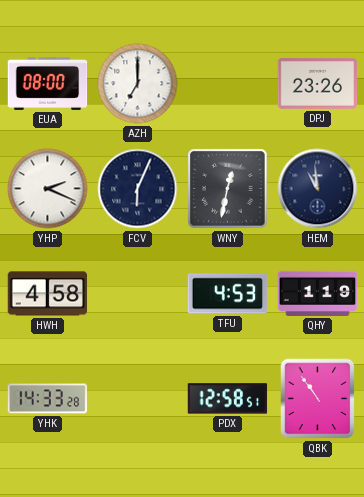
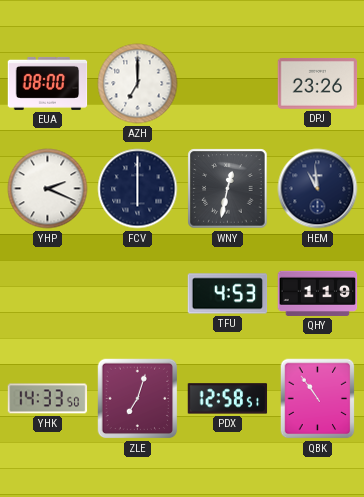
FCV: 6:04 -> 6:00
HWH: 4:58 -> none
YHK: 14:33:28 -> 14:33:50
ZLE: none -> 7:03
